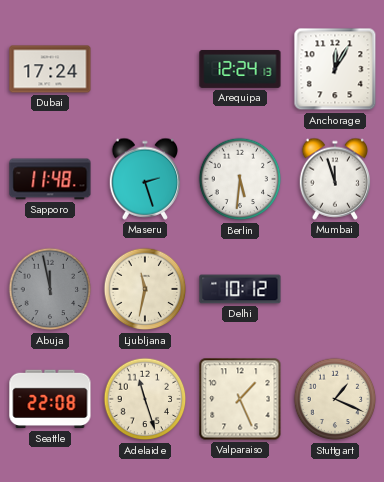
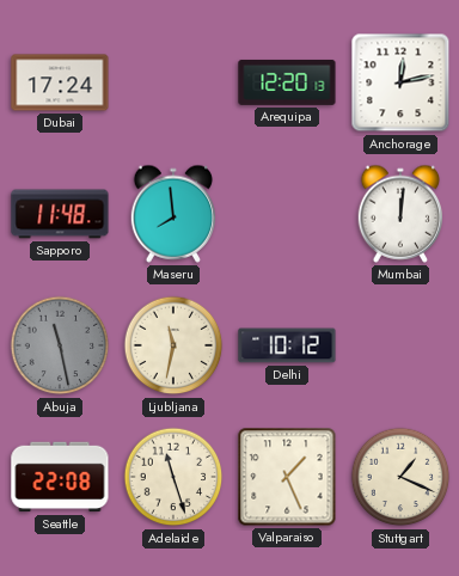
Arequipa: 12:24 -> 12:20
Anchorage: 12:05 -> 12:13
Maseru: 2:27 -> 7:59
Berlin: 5:31 -> none
Mumbai: 11:57 -> 12:01
Abuja: 11:58 -> 11:28
